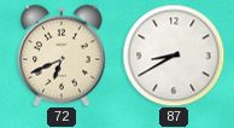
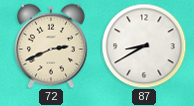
72: 6:41 -> 2:41
